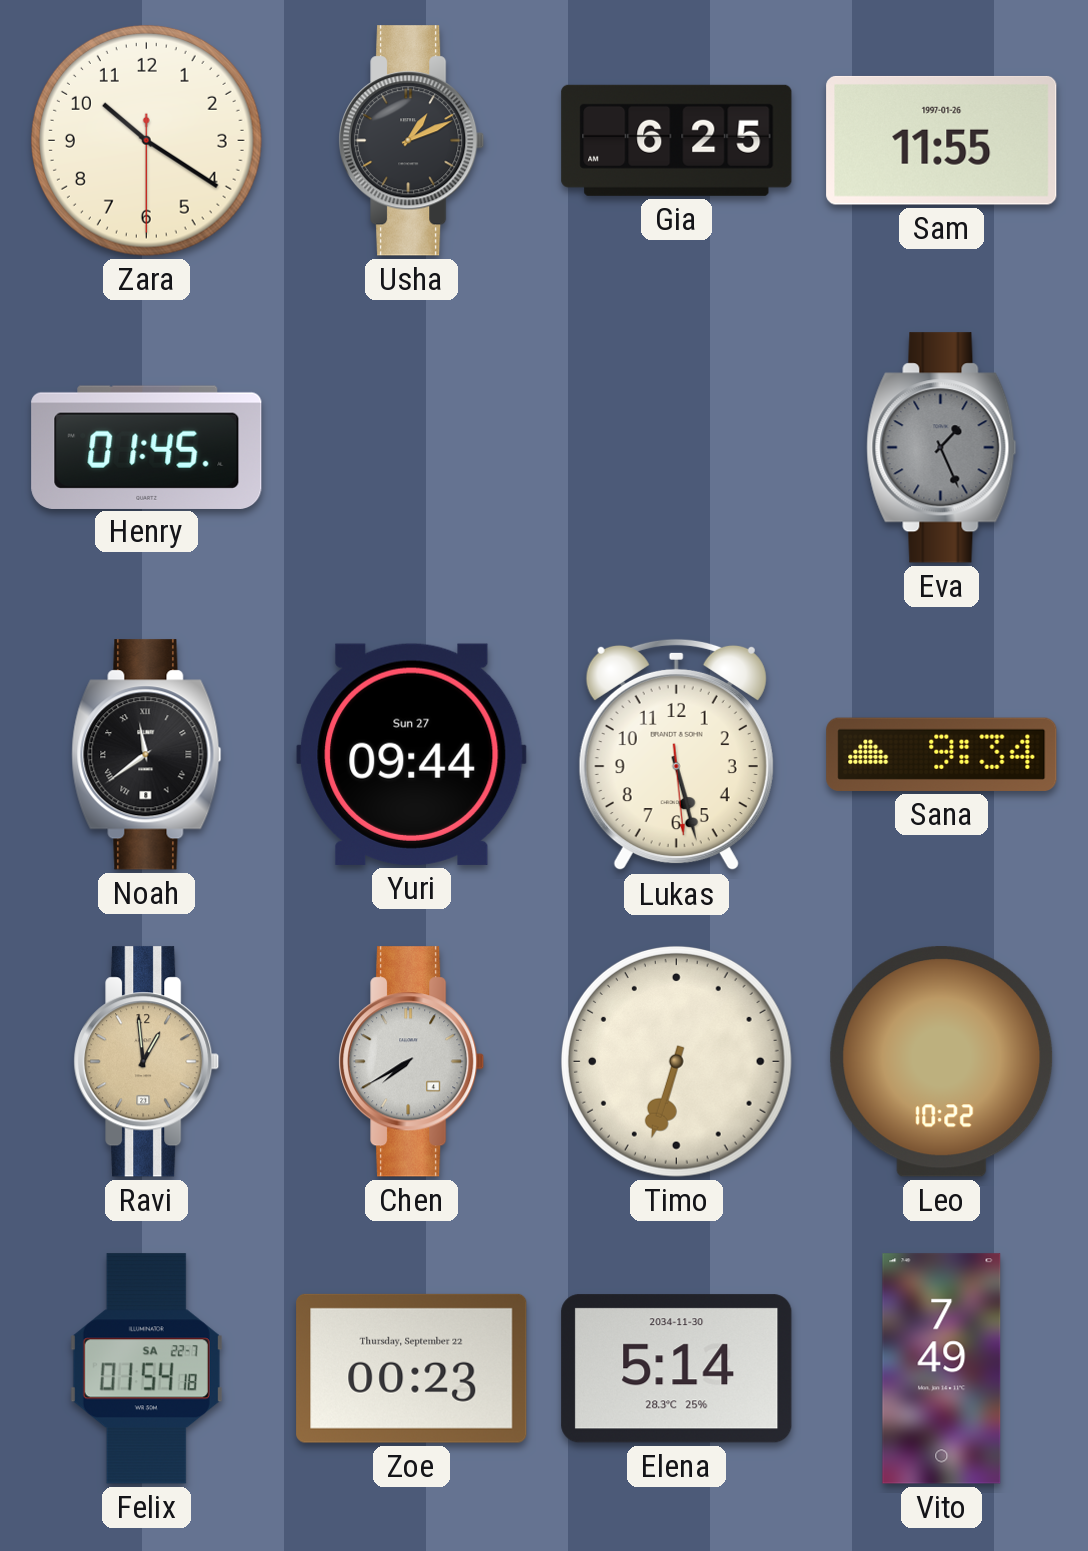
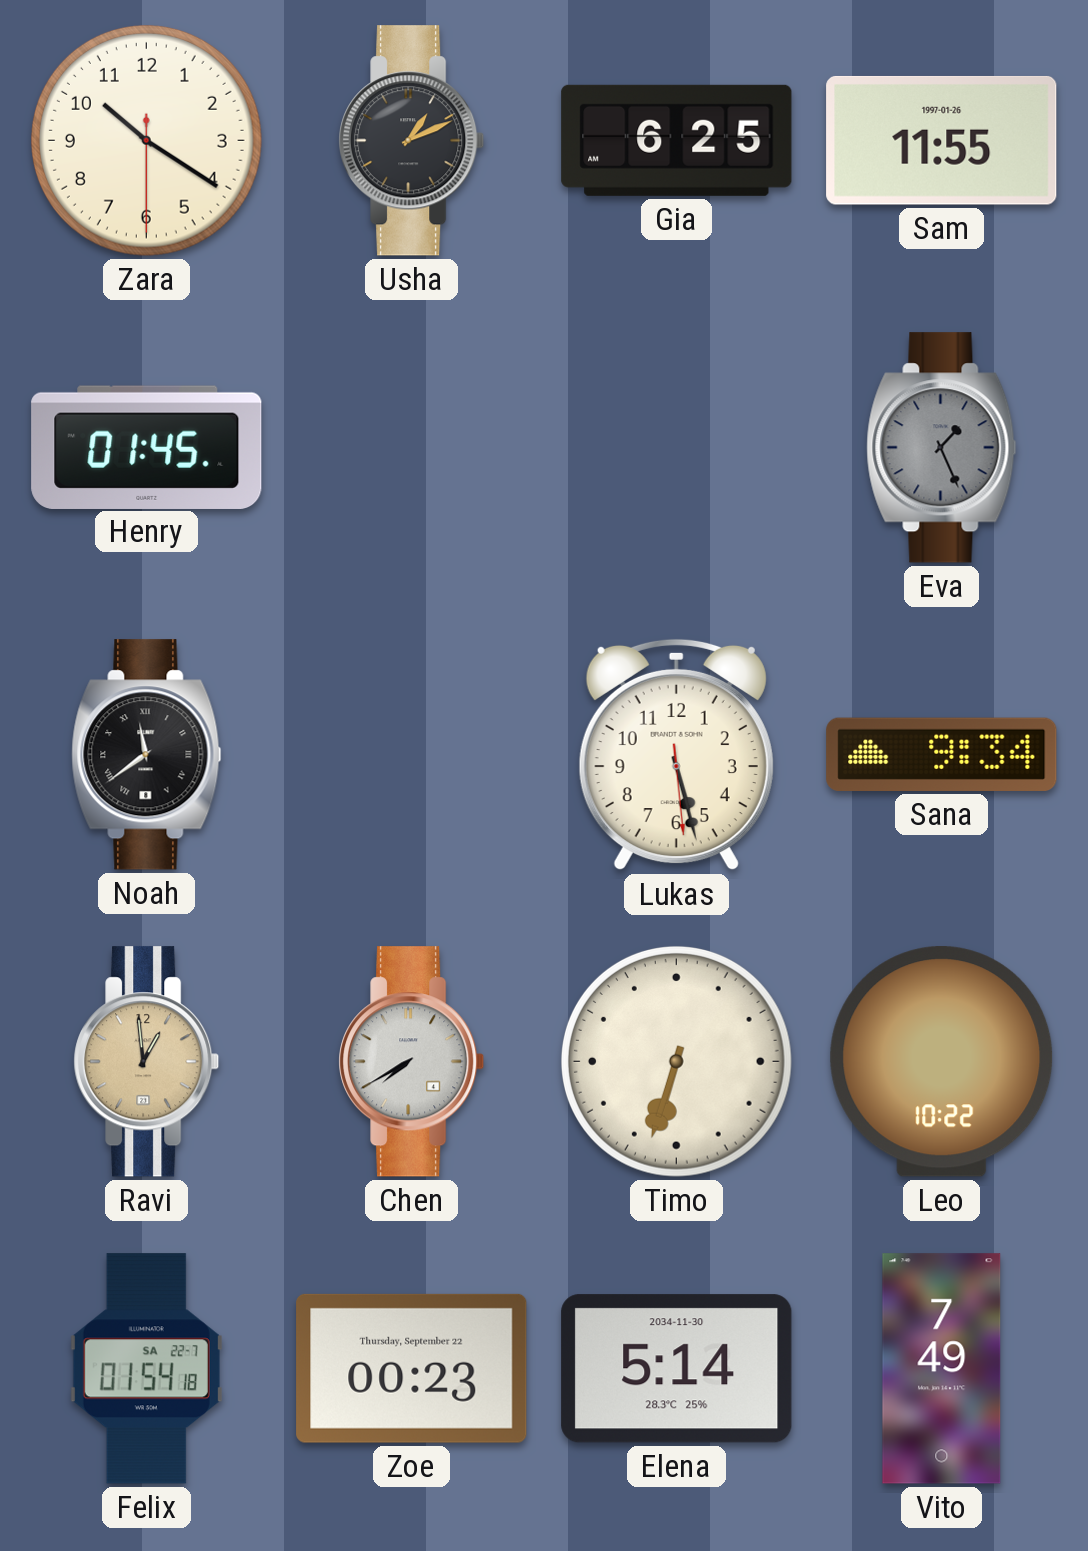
Yuri: 09:44 -> none
